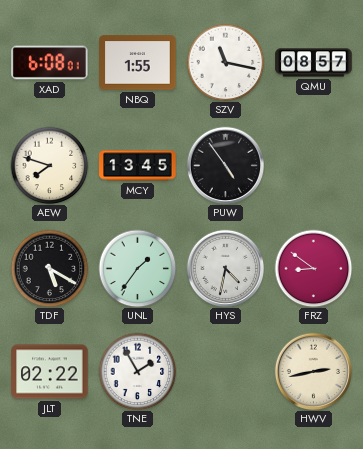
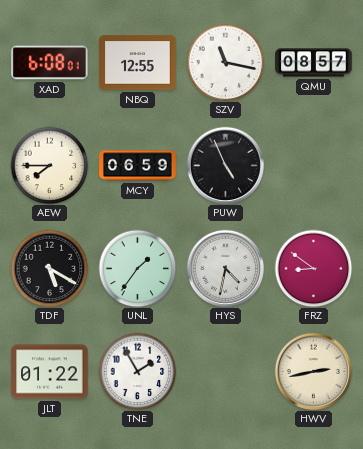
NBQ: 1:55 -> 12:55
AEW: 7:48 -> 7:45
MCY: 13:45 -> 06:59
PUW: 4:54 -> 4:56
JLT: 02:22 -> 01:22
